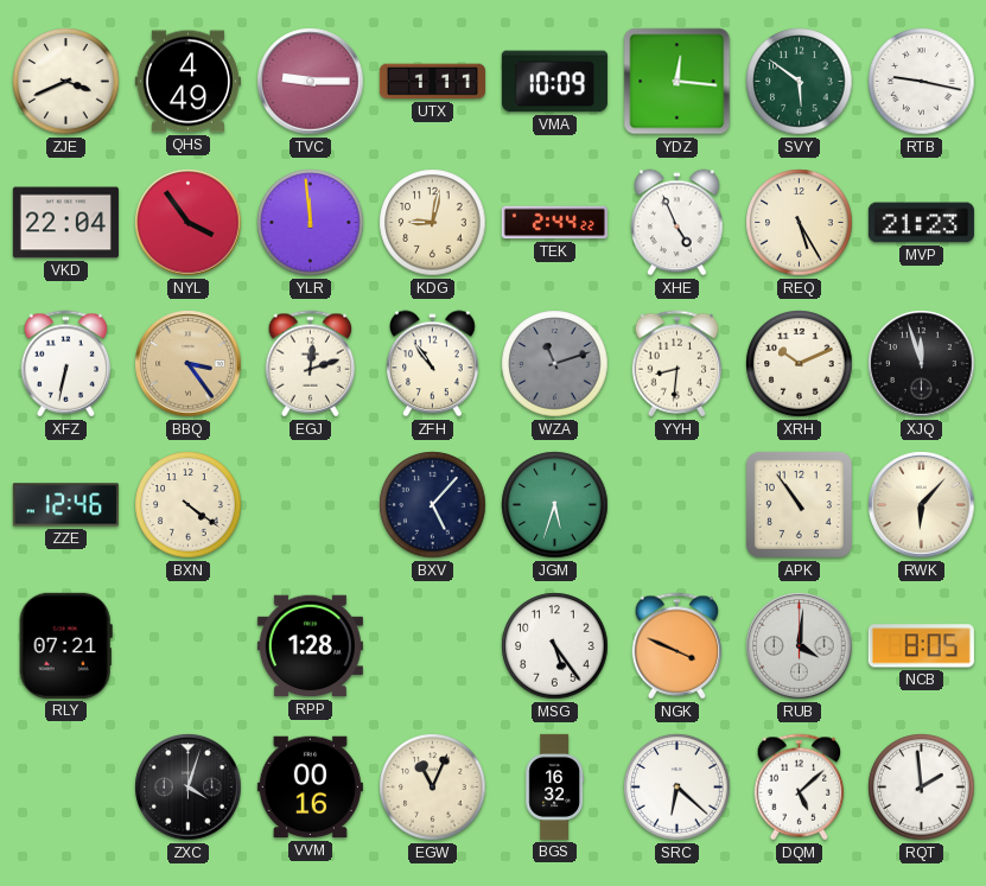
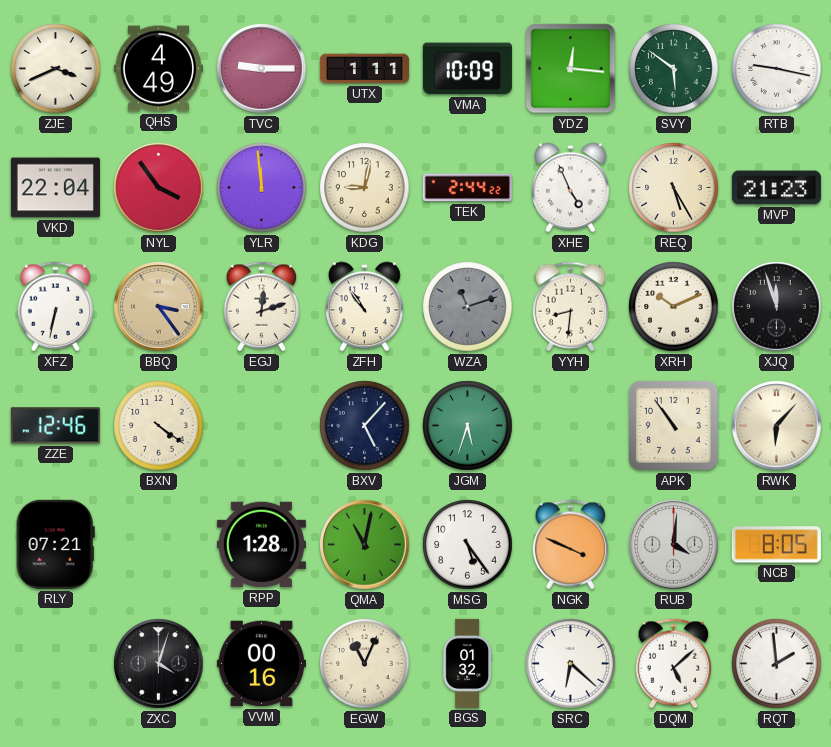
QMA: none -> 11:02
BGS: 16:32 -> 01:32
